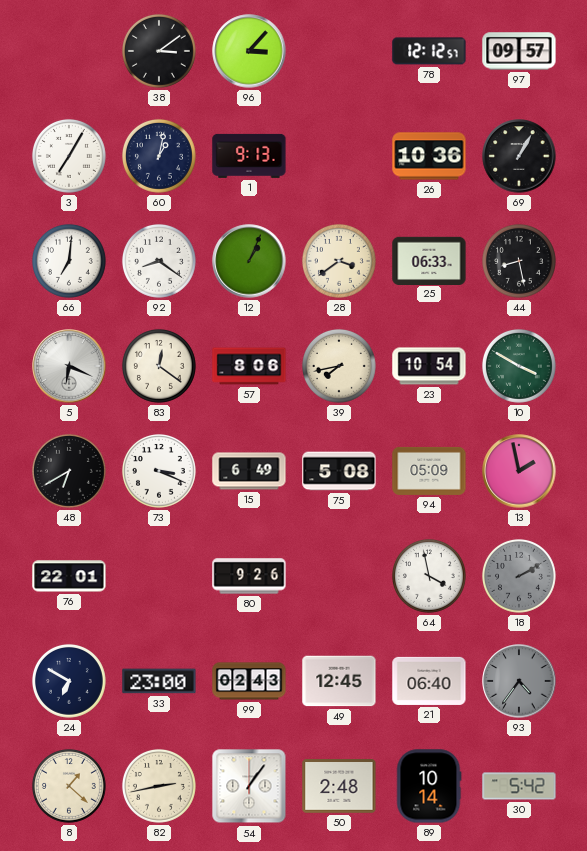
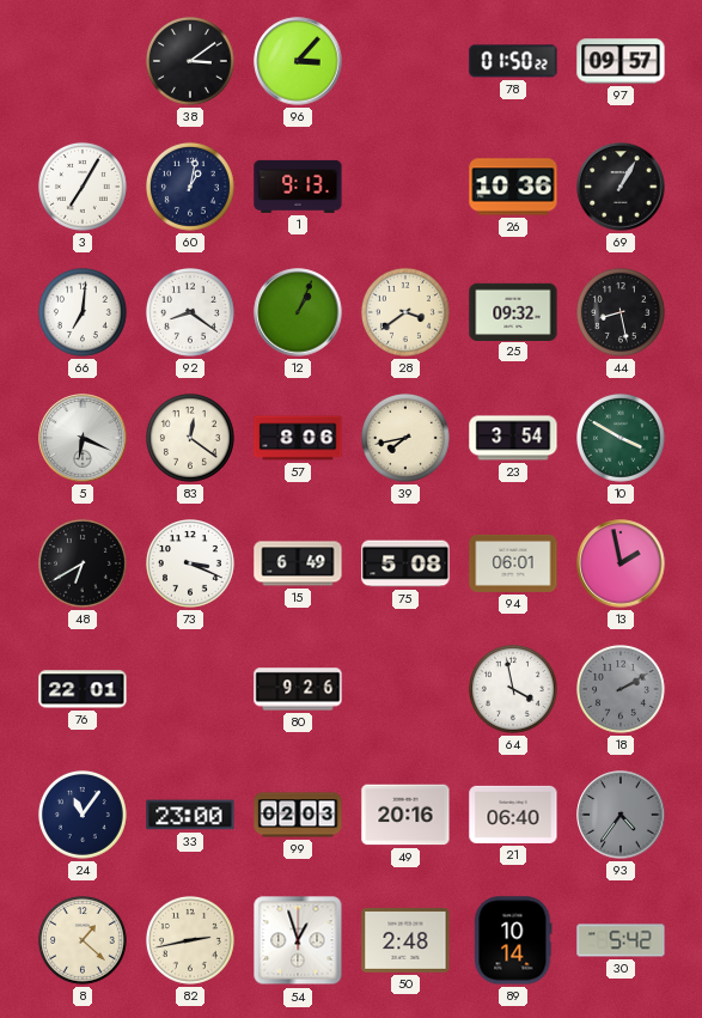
78: 12:12 -> 01:50
25: 06:33 -> 09:32
23: 10:54 -> 3:54
94: 05:09 -> 06:01
24: 6:50 -> 11:06
99: 02:43 -> 02:03
49: 12:45 -> 20:16
54: 1:06 -> 12:57
